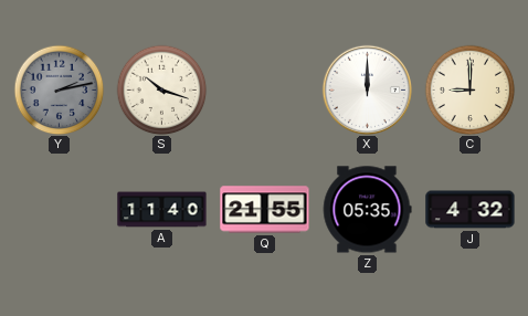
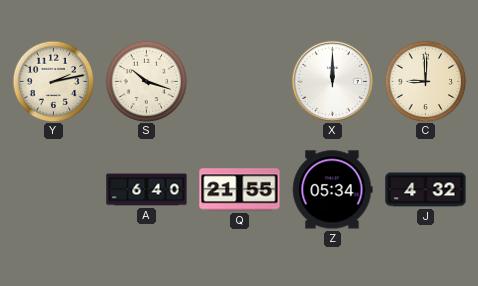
Y dial: grey -> cream
A: 11:40 -> 6:40
Z: 05:35 -> 05:34
